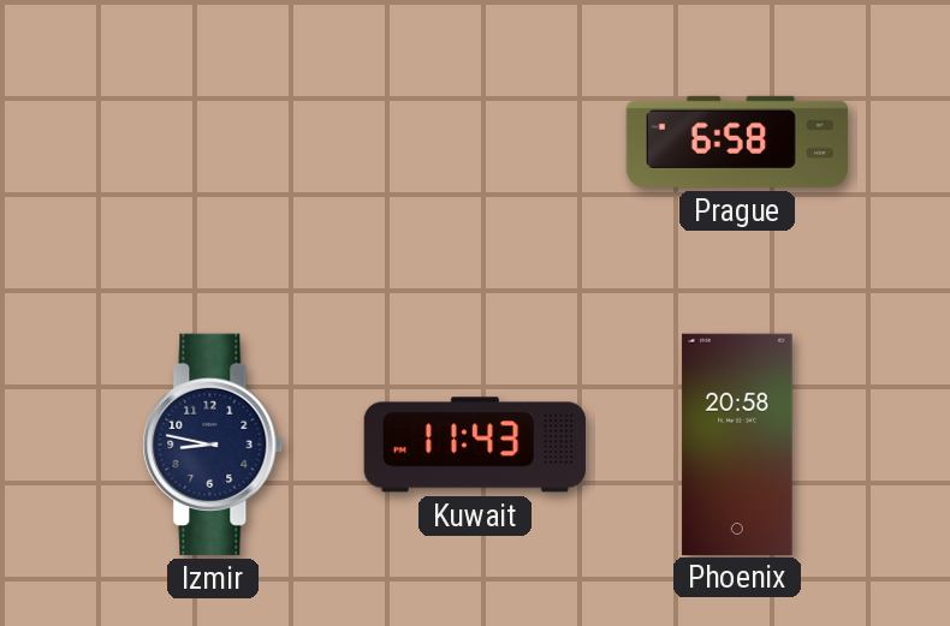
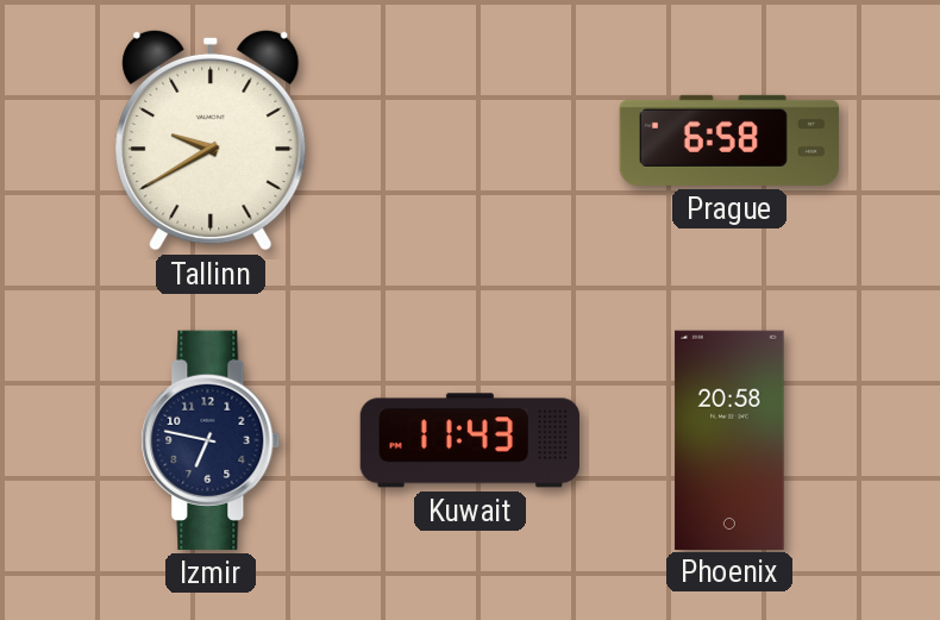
Tallinn: none -> 9:40
Izmir: 8:47 -> 6:47
